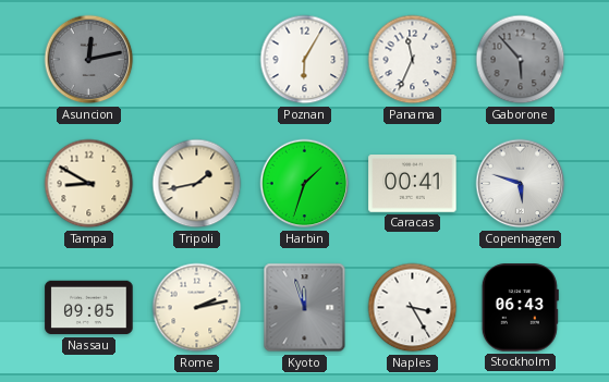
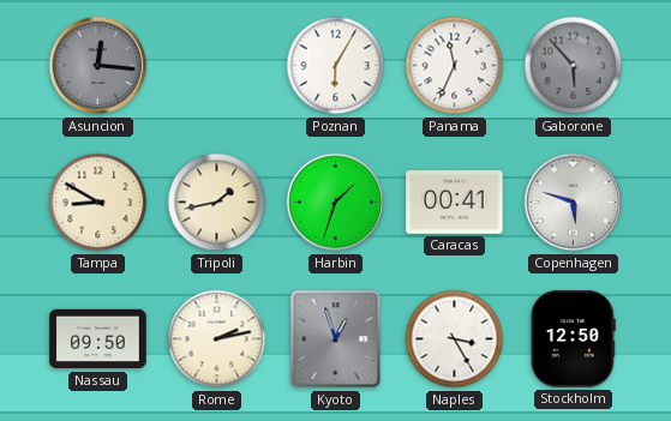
Asuncion: 12:13 -> 12:16
Nassau: 09:05 -> 09:50
Kyoto: 11:57 -> 12:57
Stockholm: 06:43 -> 12:50
